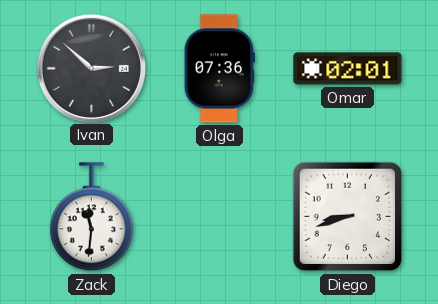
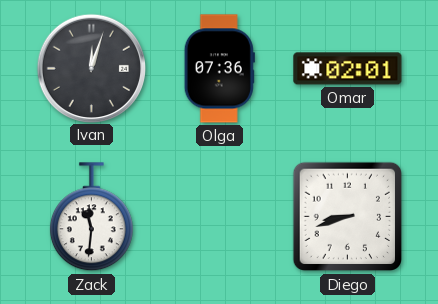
Ivan: 2:52 -> 12:03
